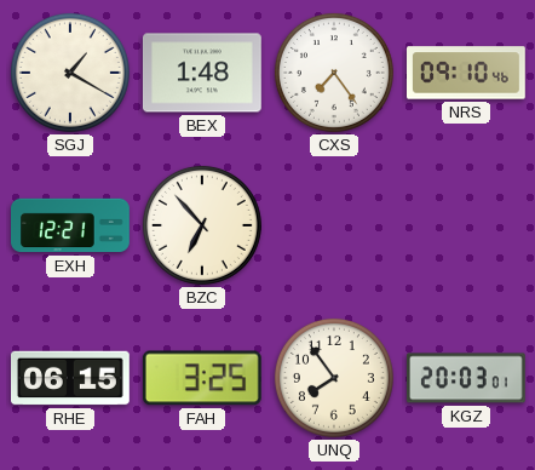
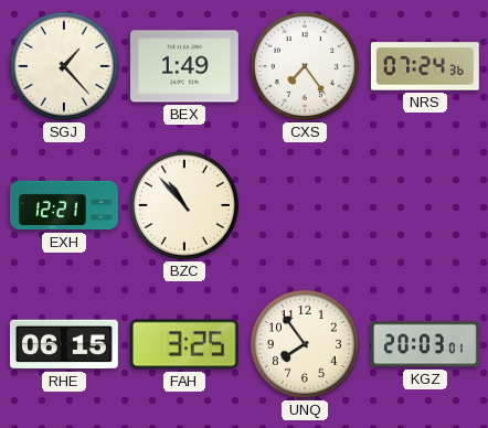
SGJ: 1:20 -> 1:23
BEX: 1:48 -> 1:49
NRS: 09:10 -> 07:24
BZC: 6:53 -> 10:53
